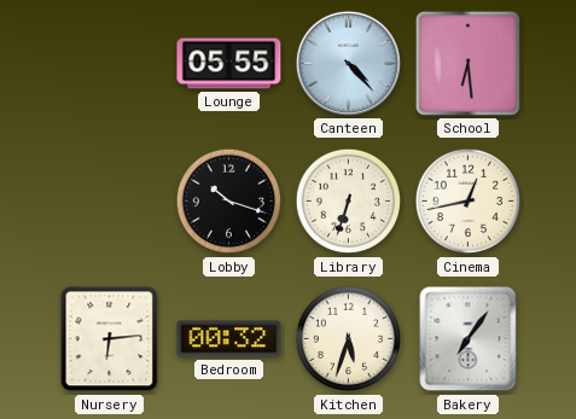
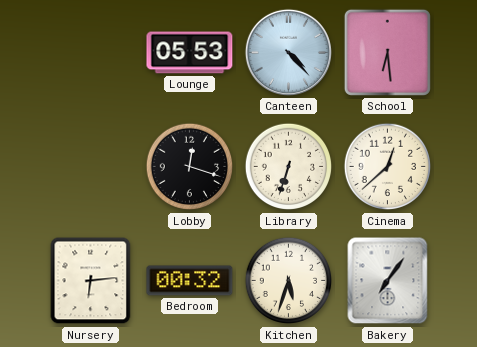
Lounge: 05:55 -> 05:53
Lobby: 10:18 -> 12:18
Cinema: 12:43 -> 12:38
